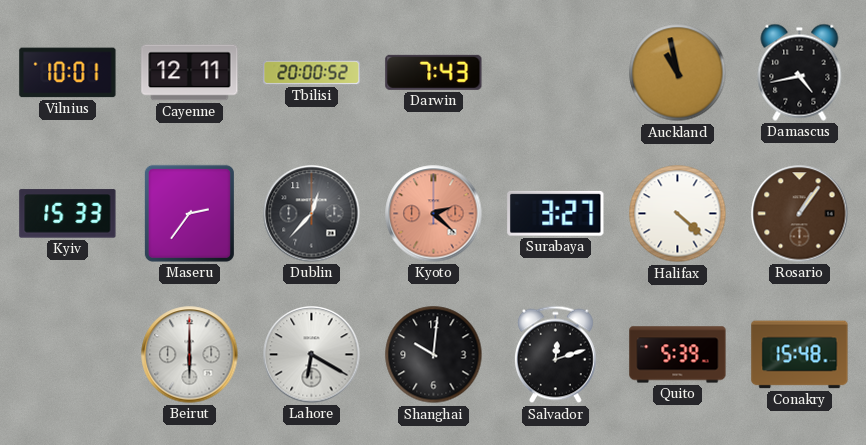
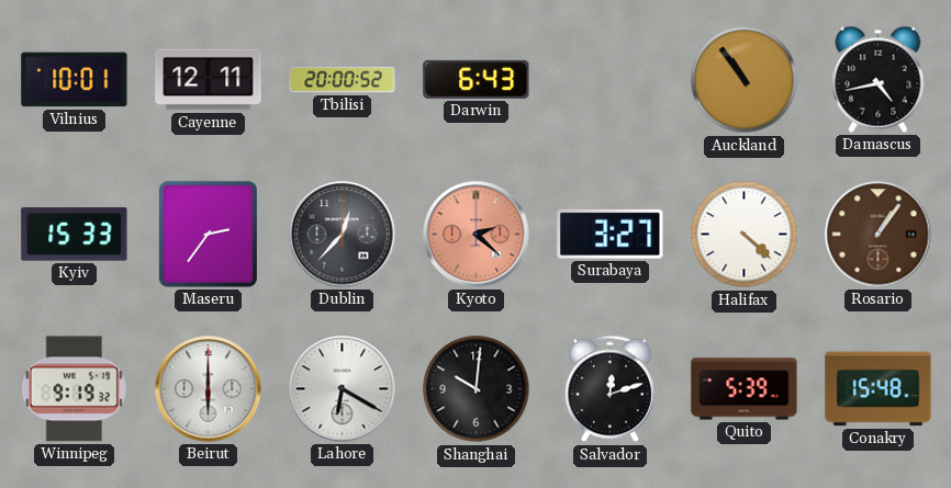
Darwin: 7:43 -> 6:43
Auckland: 10:58 -> 10:54
Winnipeg: none -> 9:19
